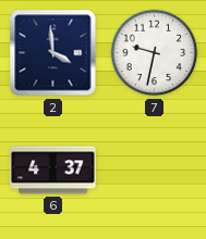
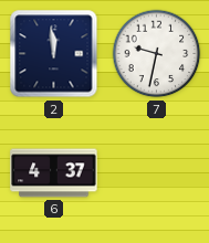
2: 3:59 -> 11:59
